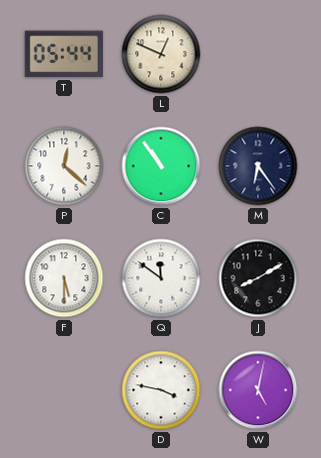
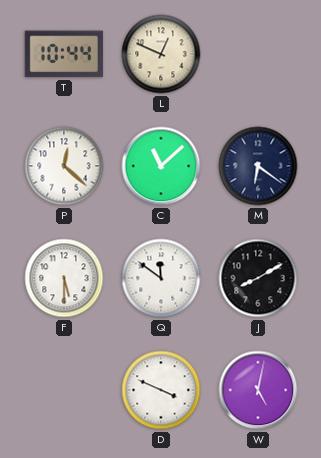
T: 05:44 -> 10:44
C: 10:54 -> 11:08
M: 6:24 -> 6:21
D: 3:47 -> 3:49
